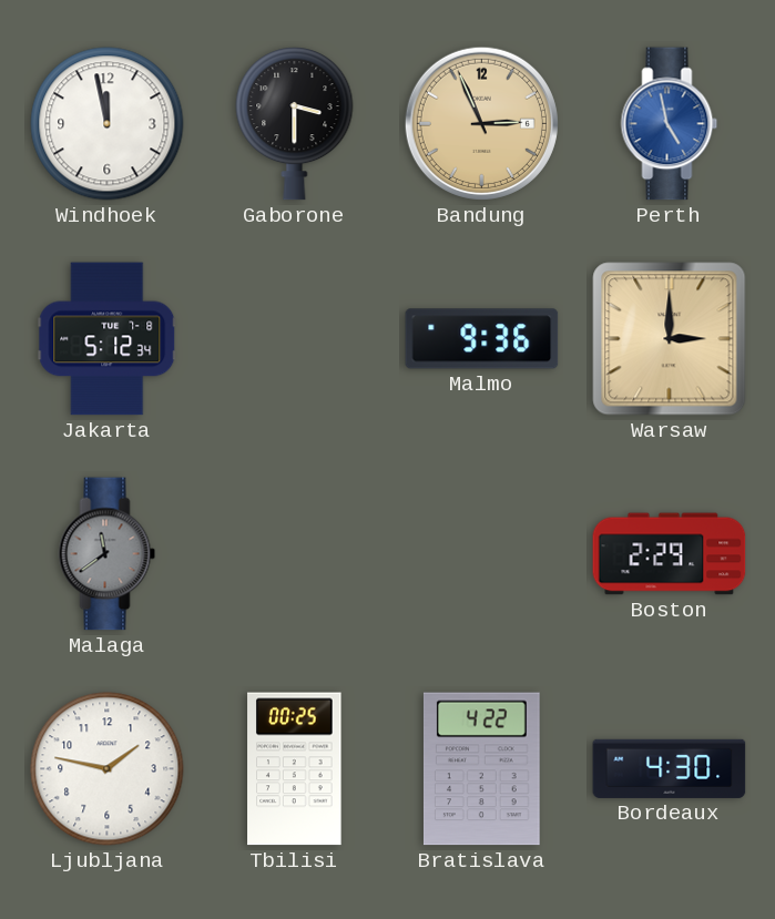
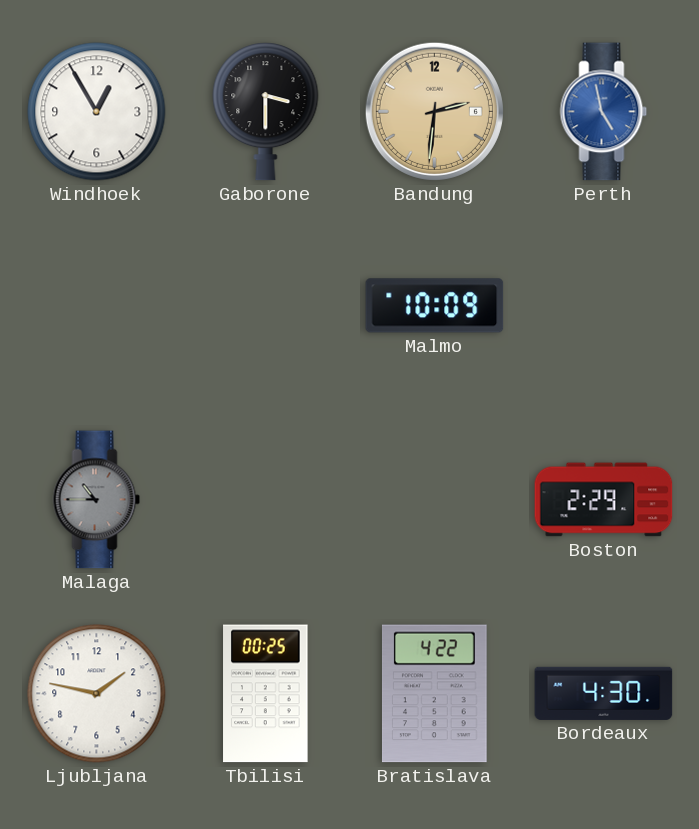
Windhoek: 11:58 -> 12:55
Bandung: 2:56 -> 2:31
Jakarta: 5:12 -> none
Malmo: 9:36 -> 10:09
Warsaw: 3:00 -> none
Malaga: 11:39 -> 10:45
